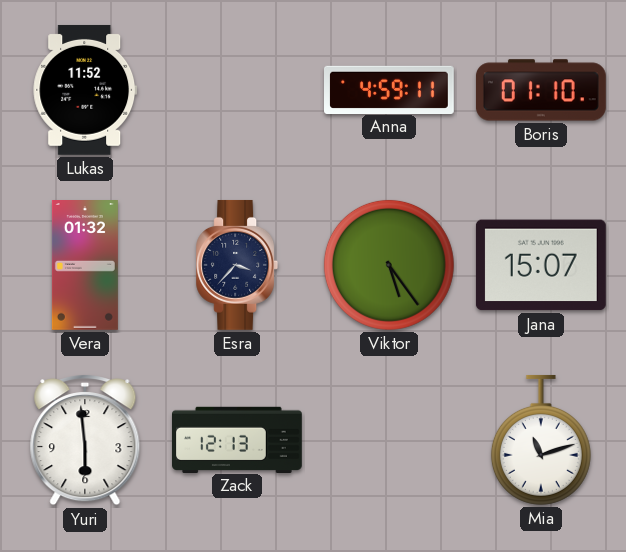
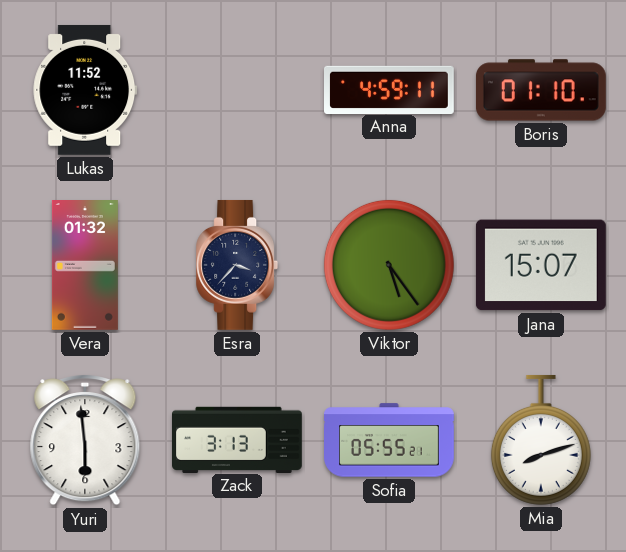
Zack: 12:13 -> 3:13
Sofia: none -> 05:55
Mia: 11:12 -> 8:12
